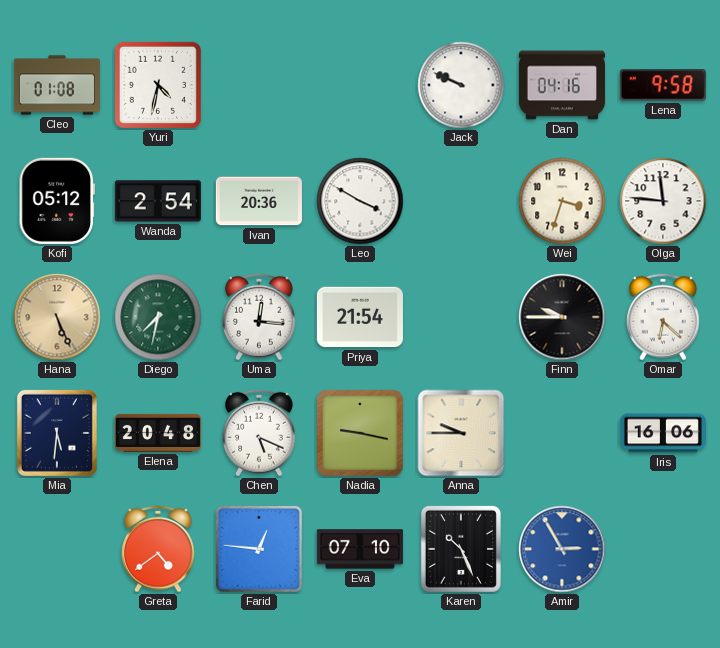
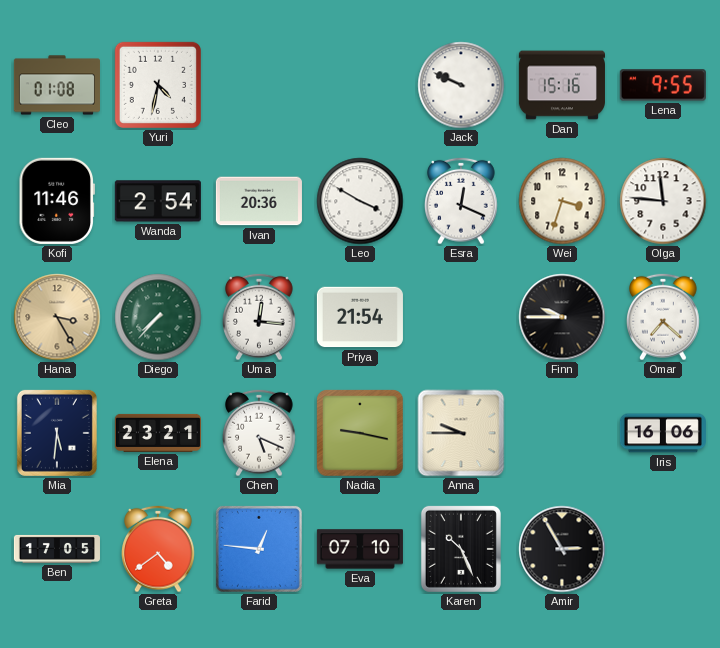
Dan: 04:16 -> 15:16
Lena: 9:58 -> 9:55
Kofi: 05:12 -> 11:46
Esra: none -> 12:19
Hana: 5:26 -> 3:25
Diego: 7:32 -> 7:37
Omar: 6:22 -> 7:22
Elena: 20:48 -> 23:21
Ben: none -> 17:05
Amir dial: blue -> black
